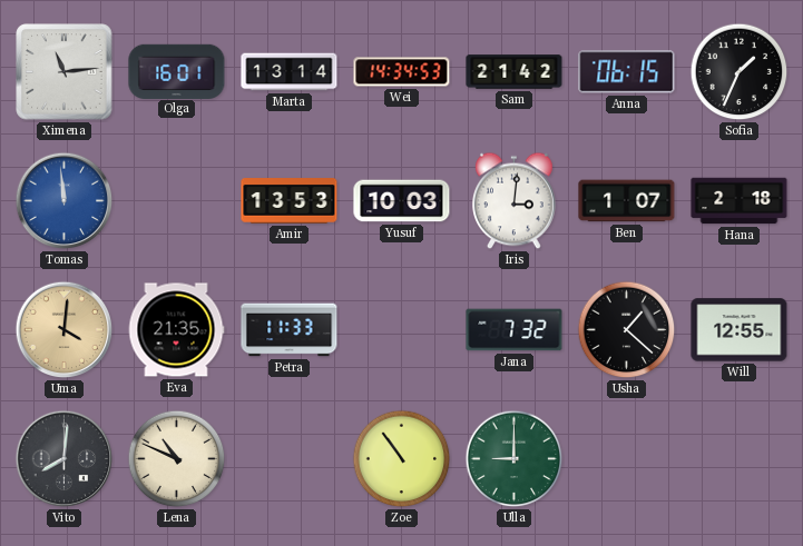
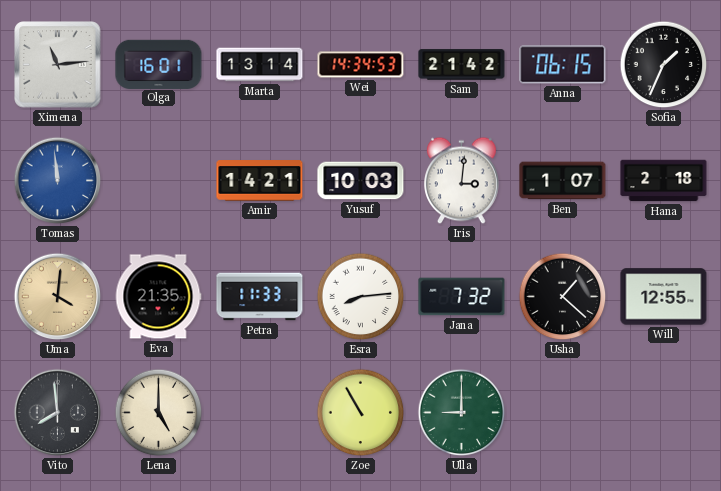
Amir: 13:53 -> 14:21
Esra: none -> 8:14
Vito: 8:01 -> 7:59
Lena: 10:49 -> 5:00
Zoe: 10:54 -> 10:55
